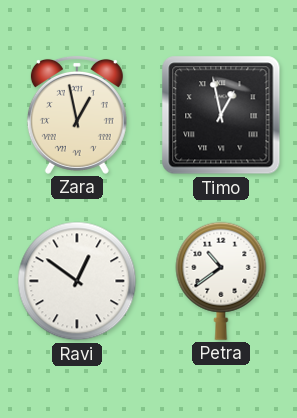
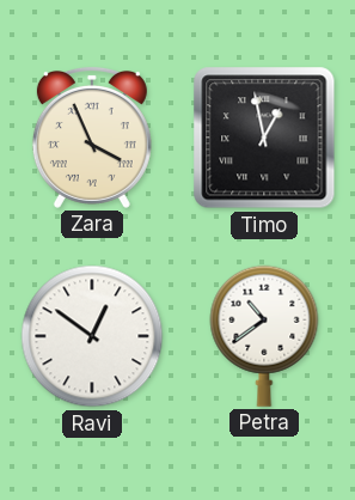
Zara: 12:58 -> 3:56
